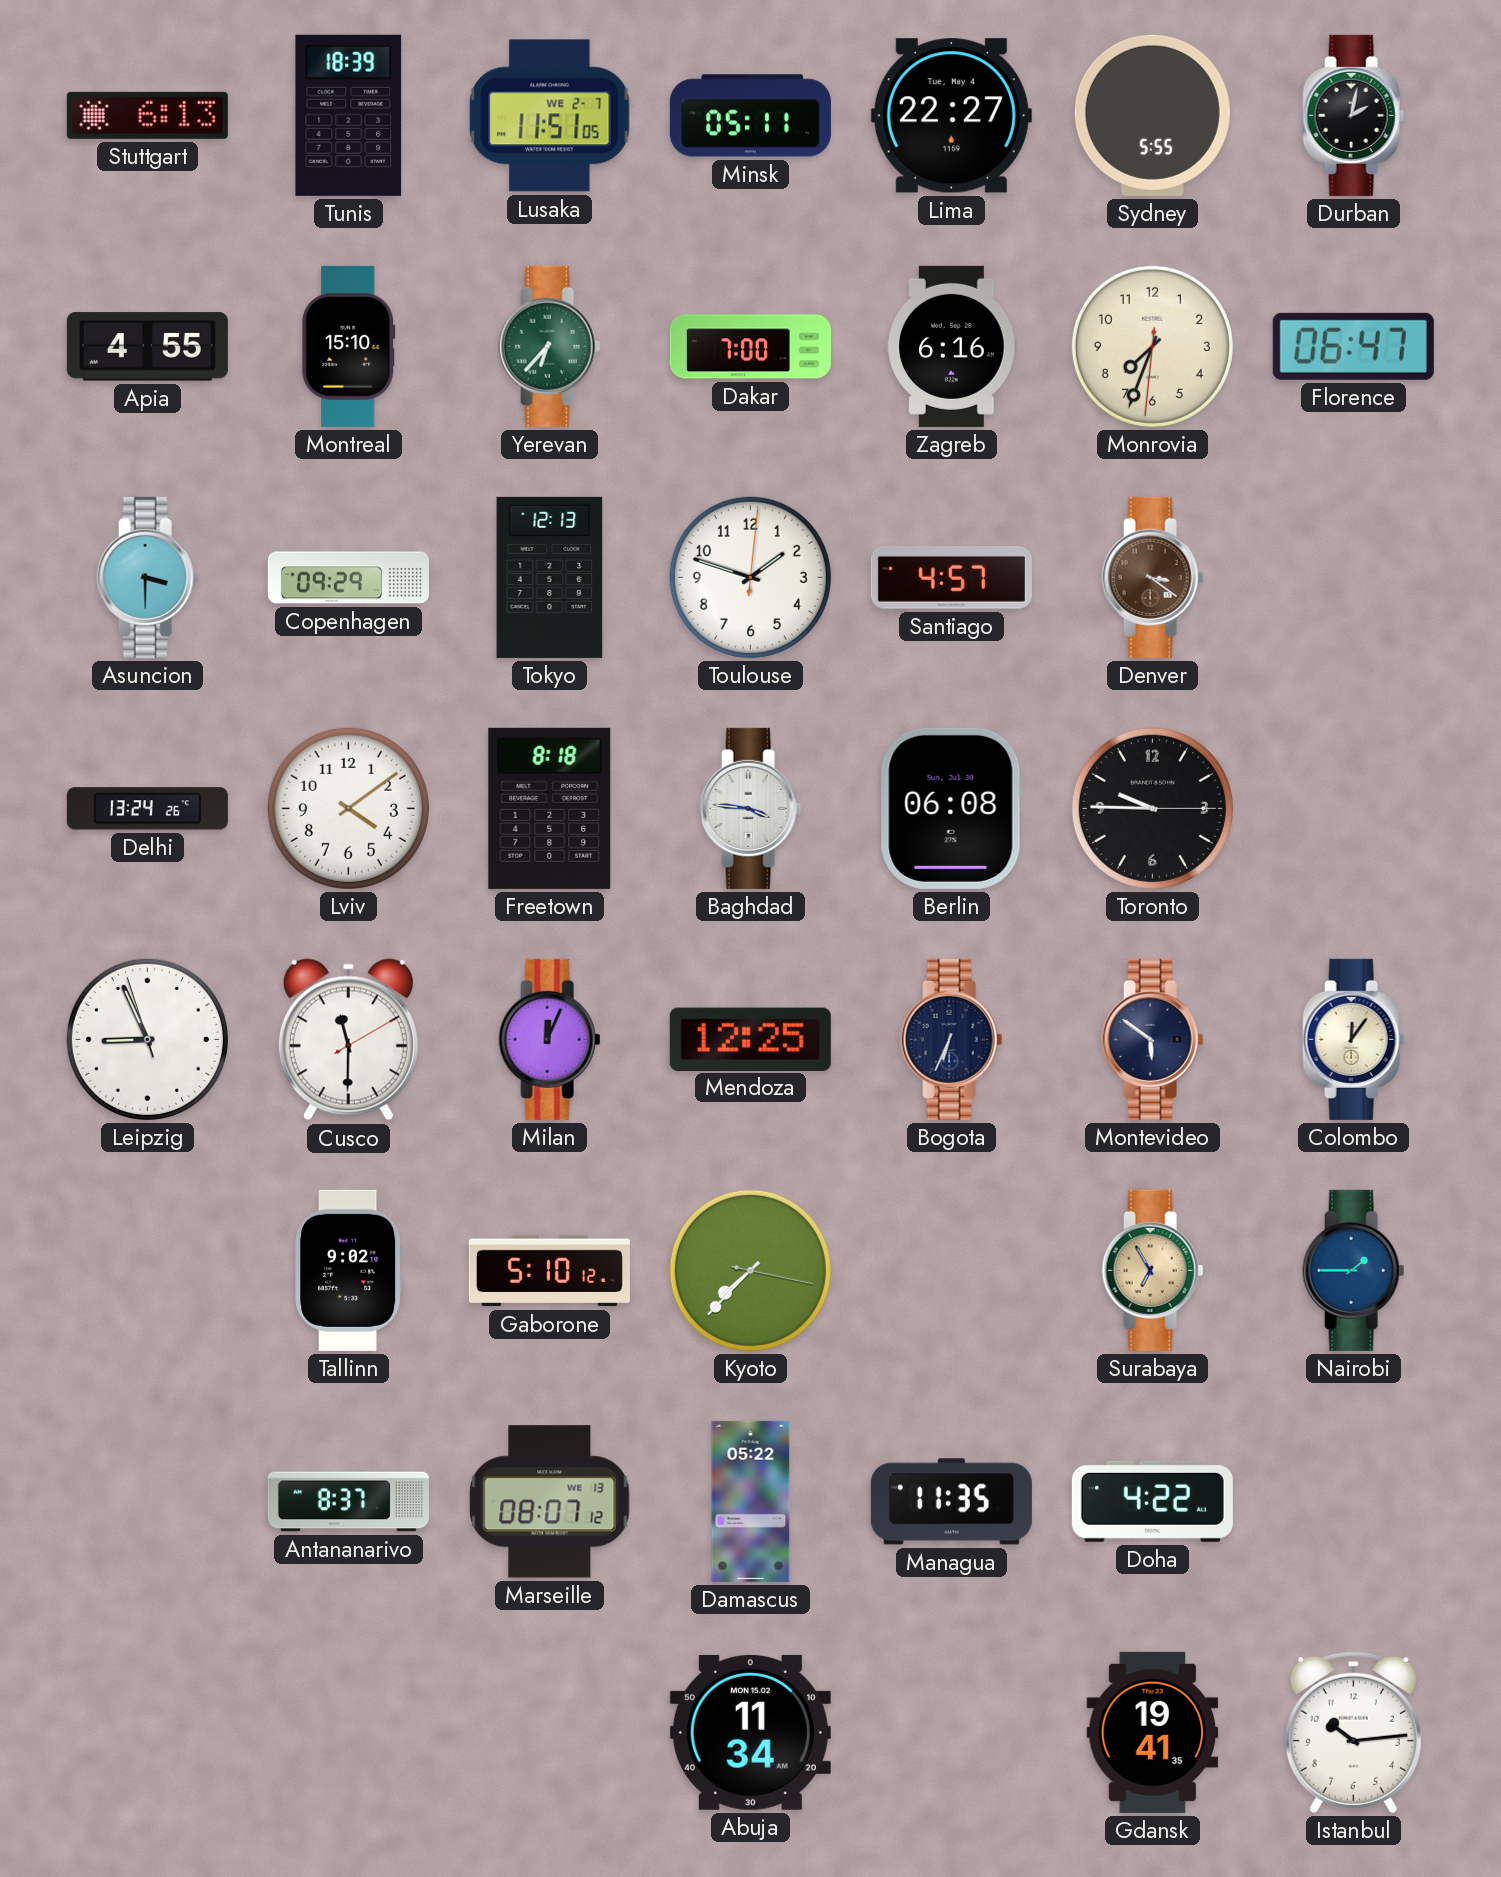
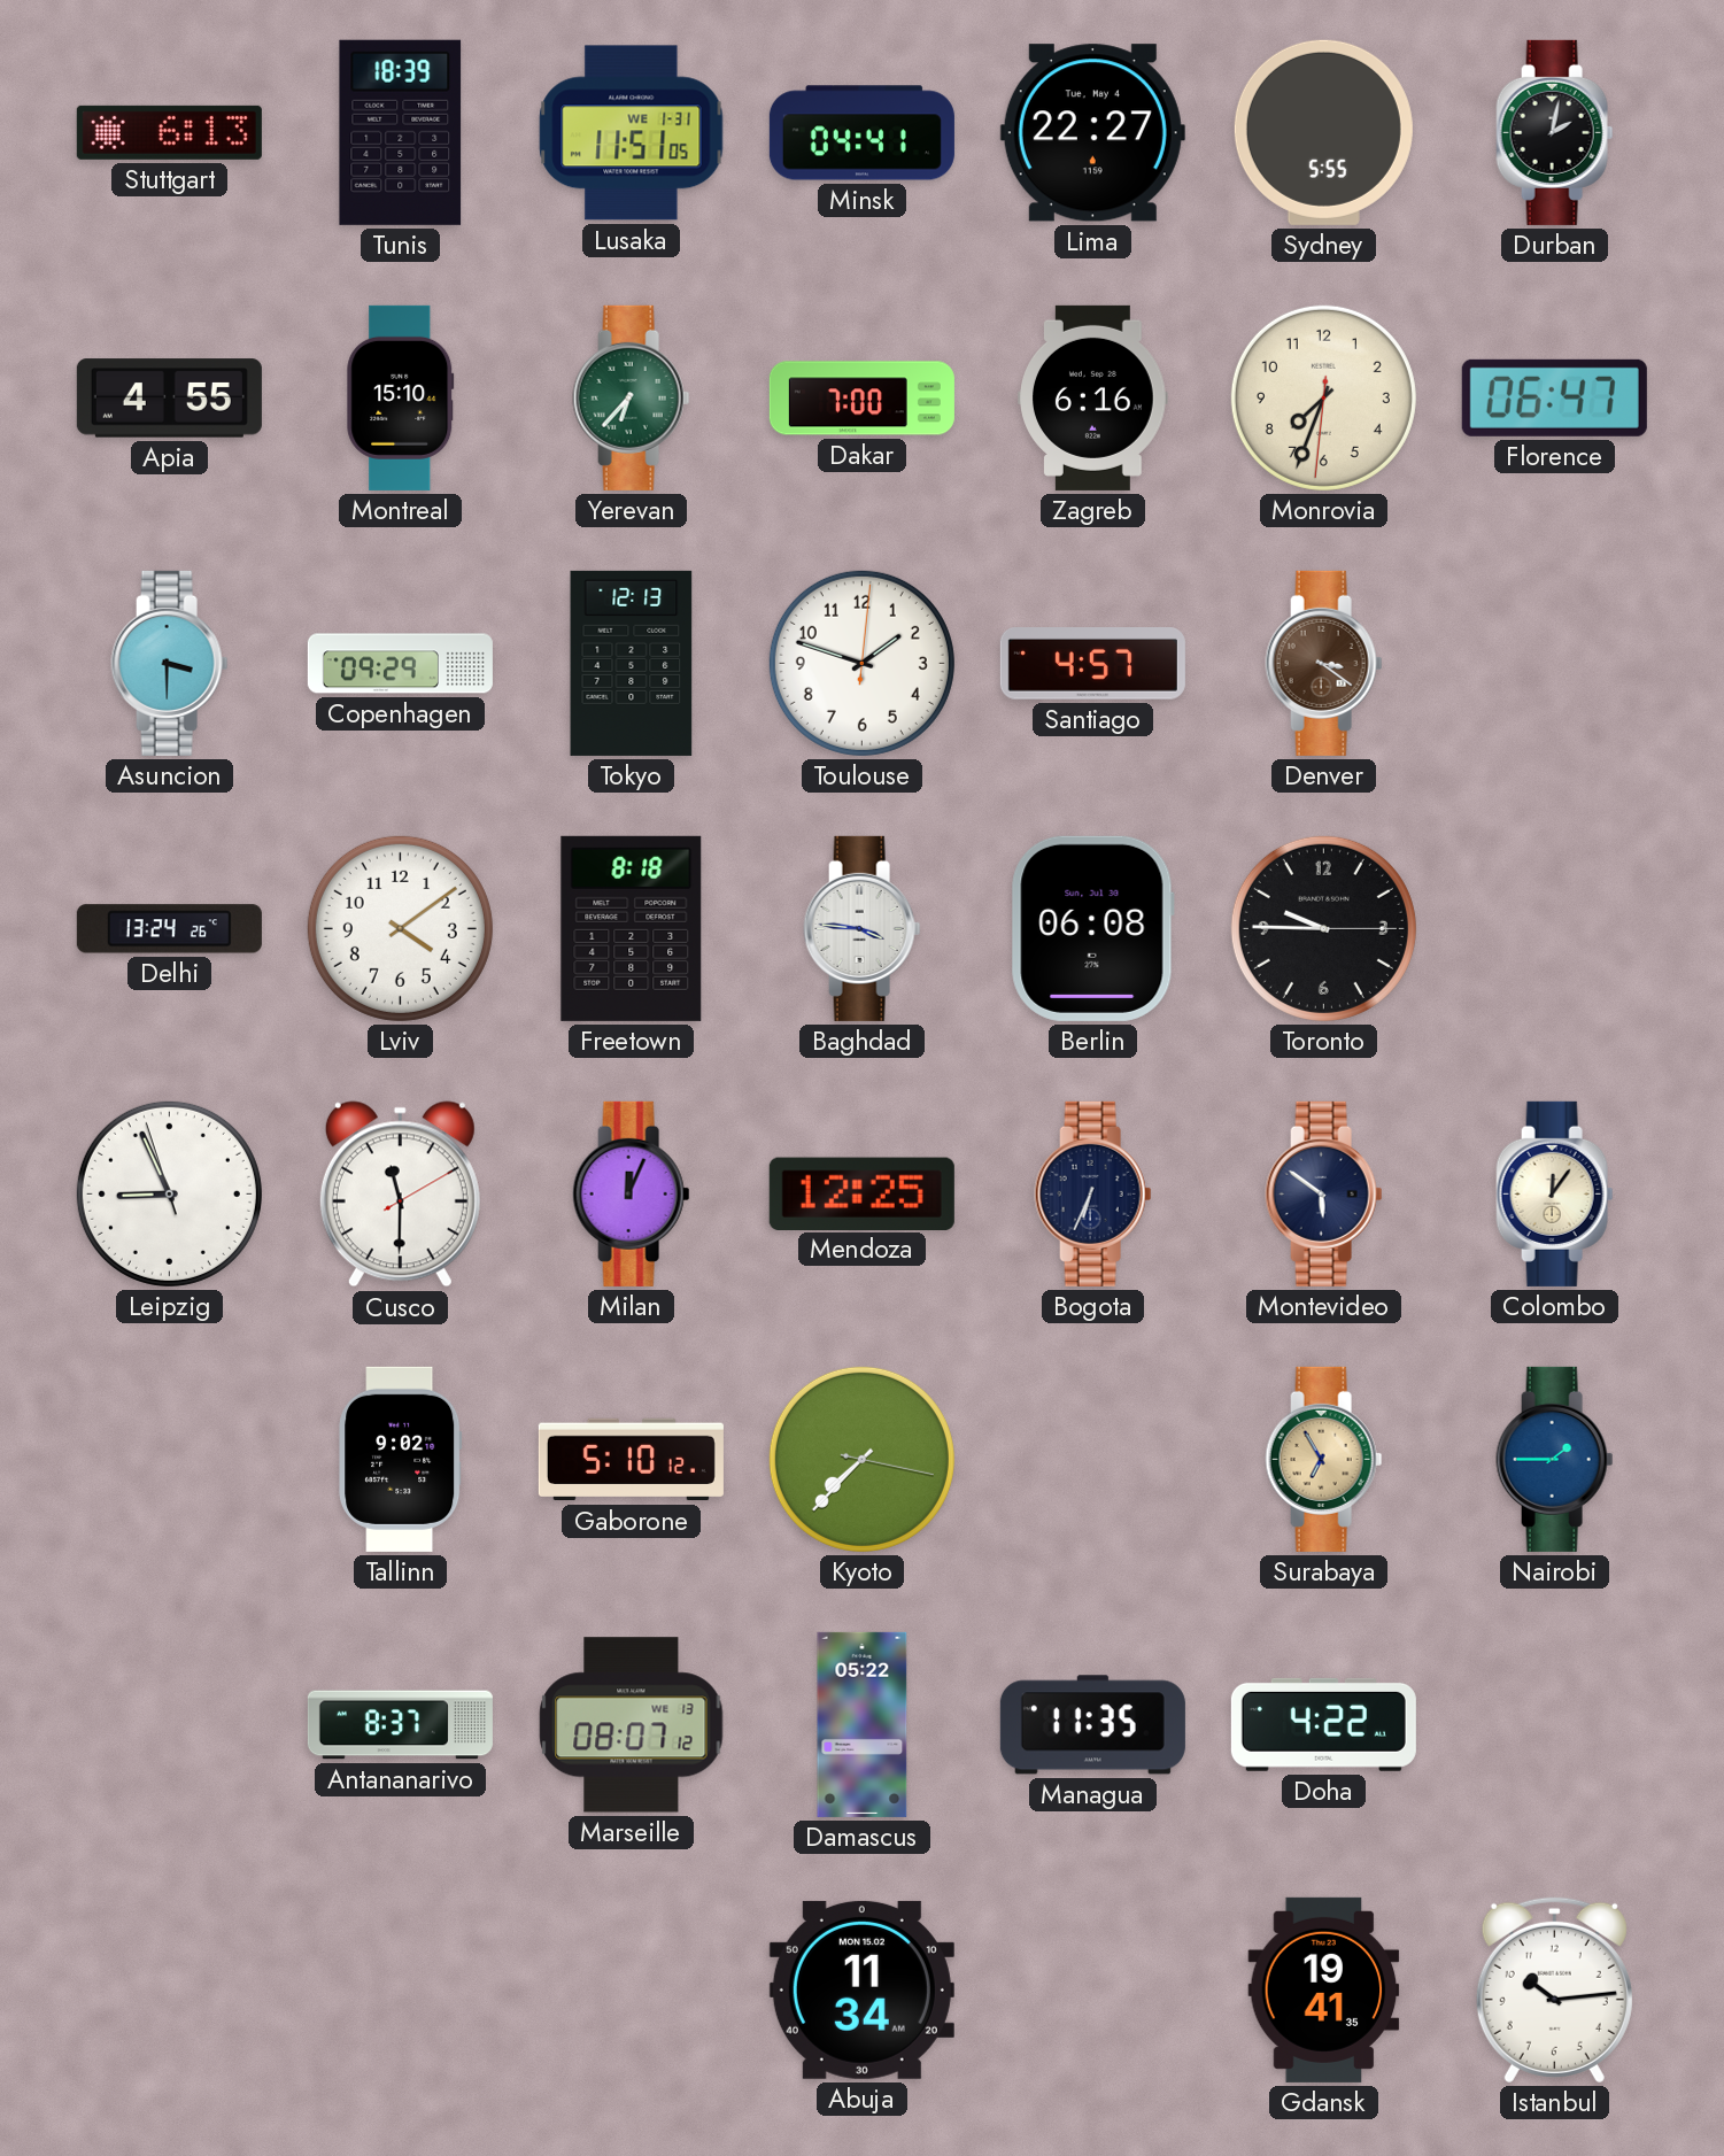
Lusaka date: WE 2-7 -> WE 1-31
Minsk: 05:11 -> 04:41
